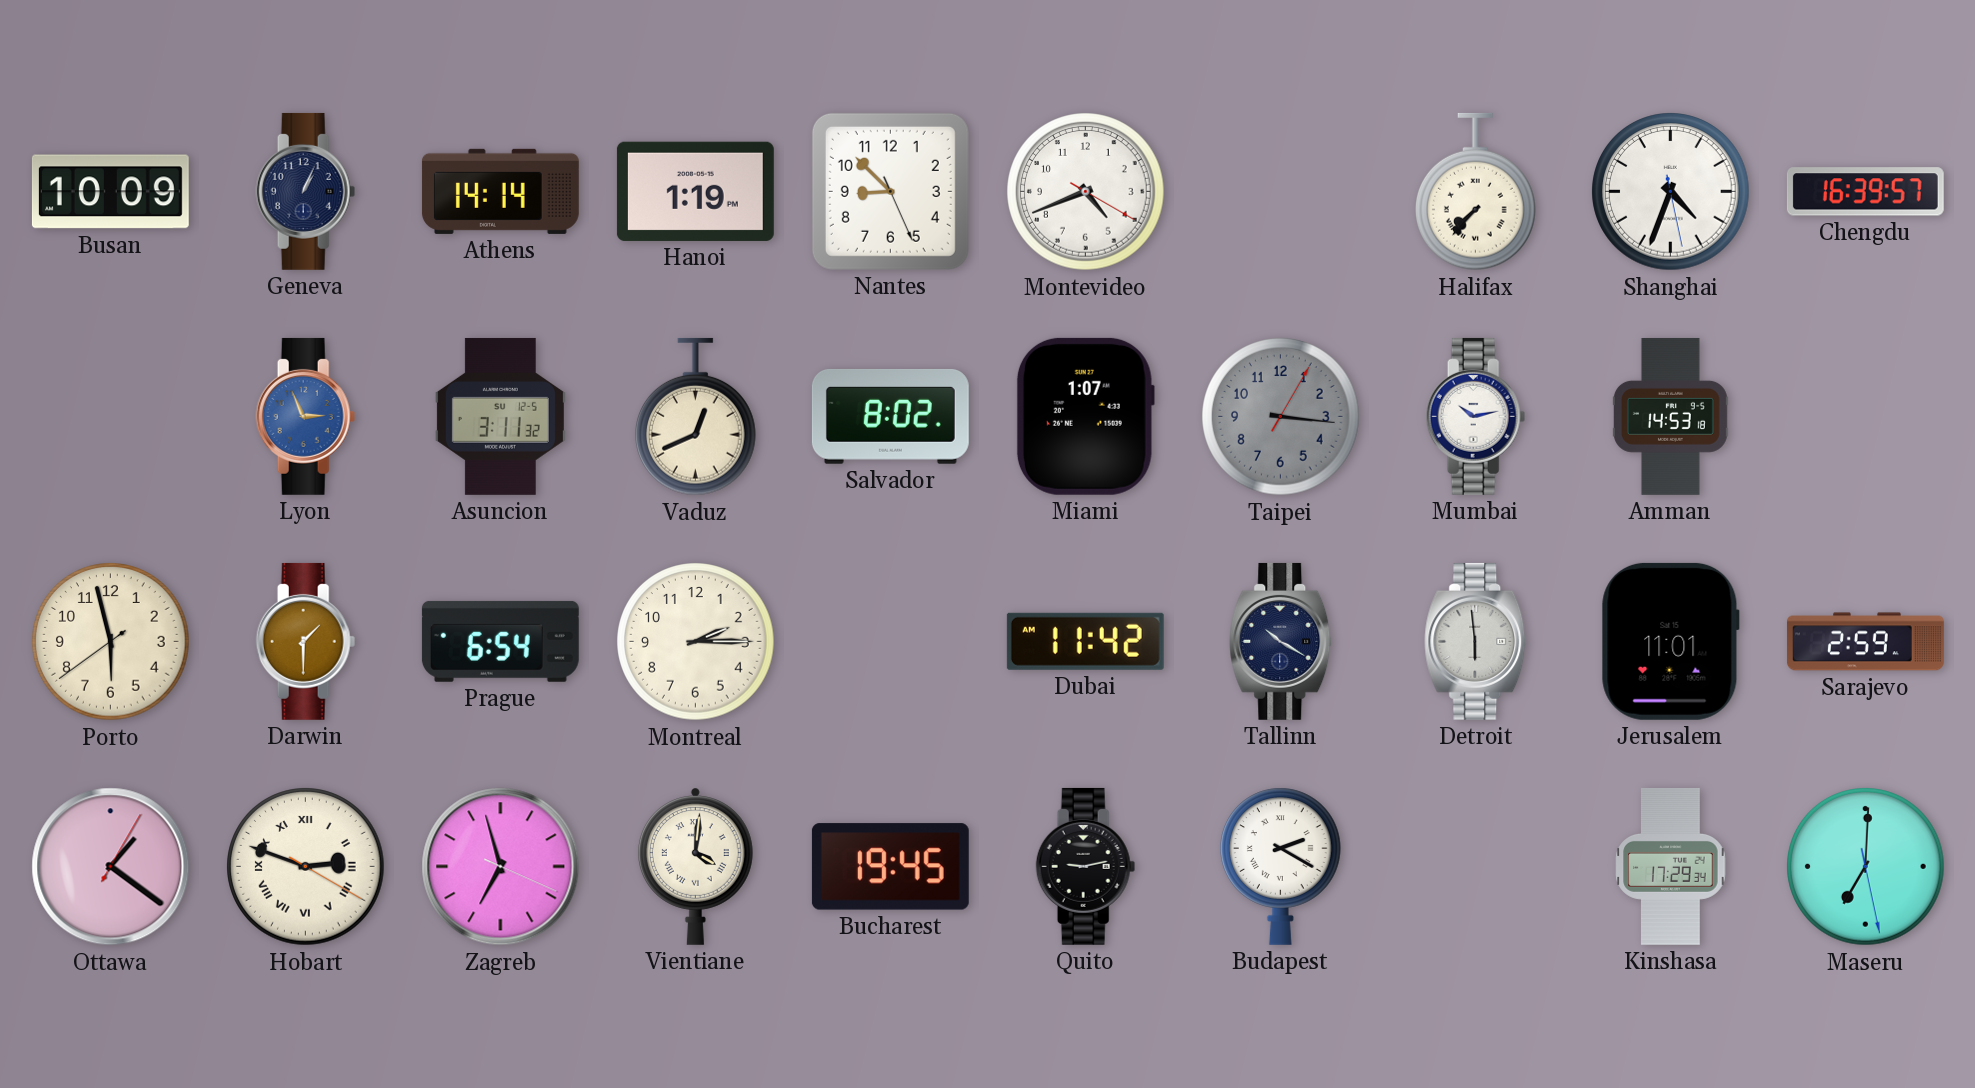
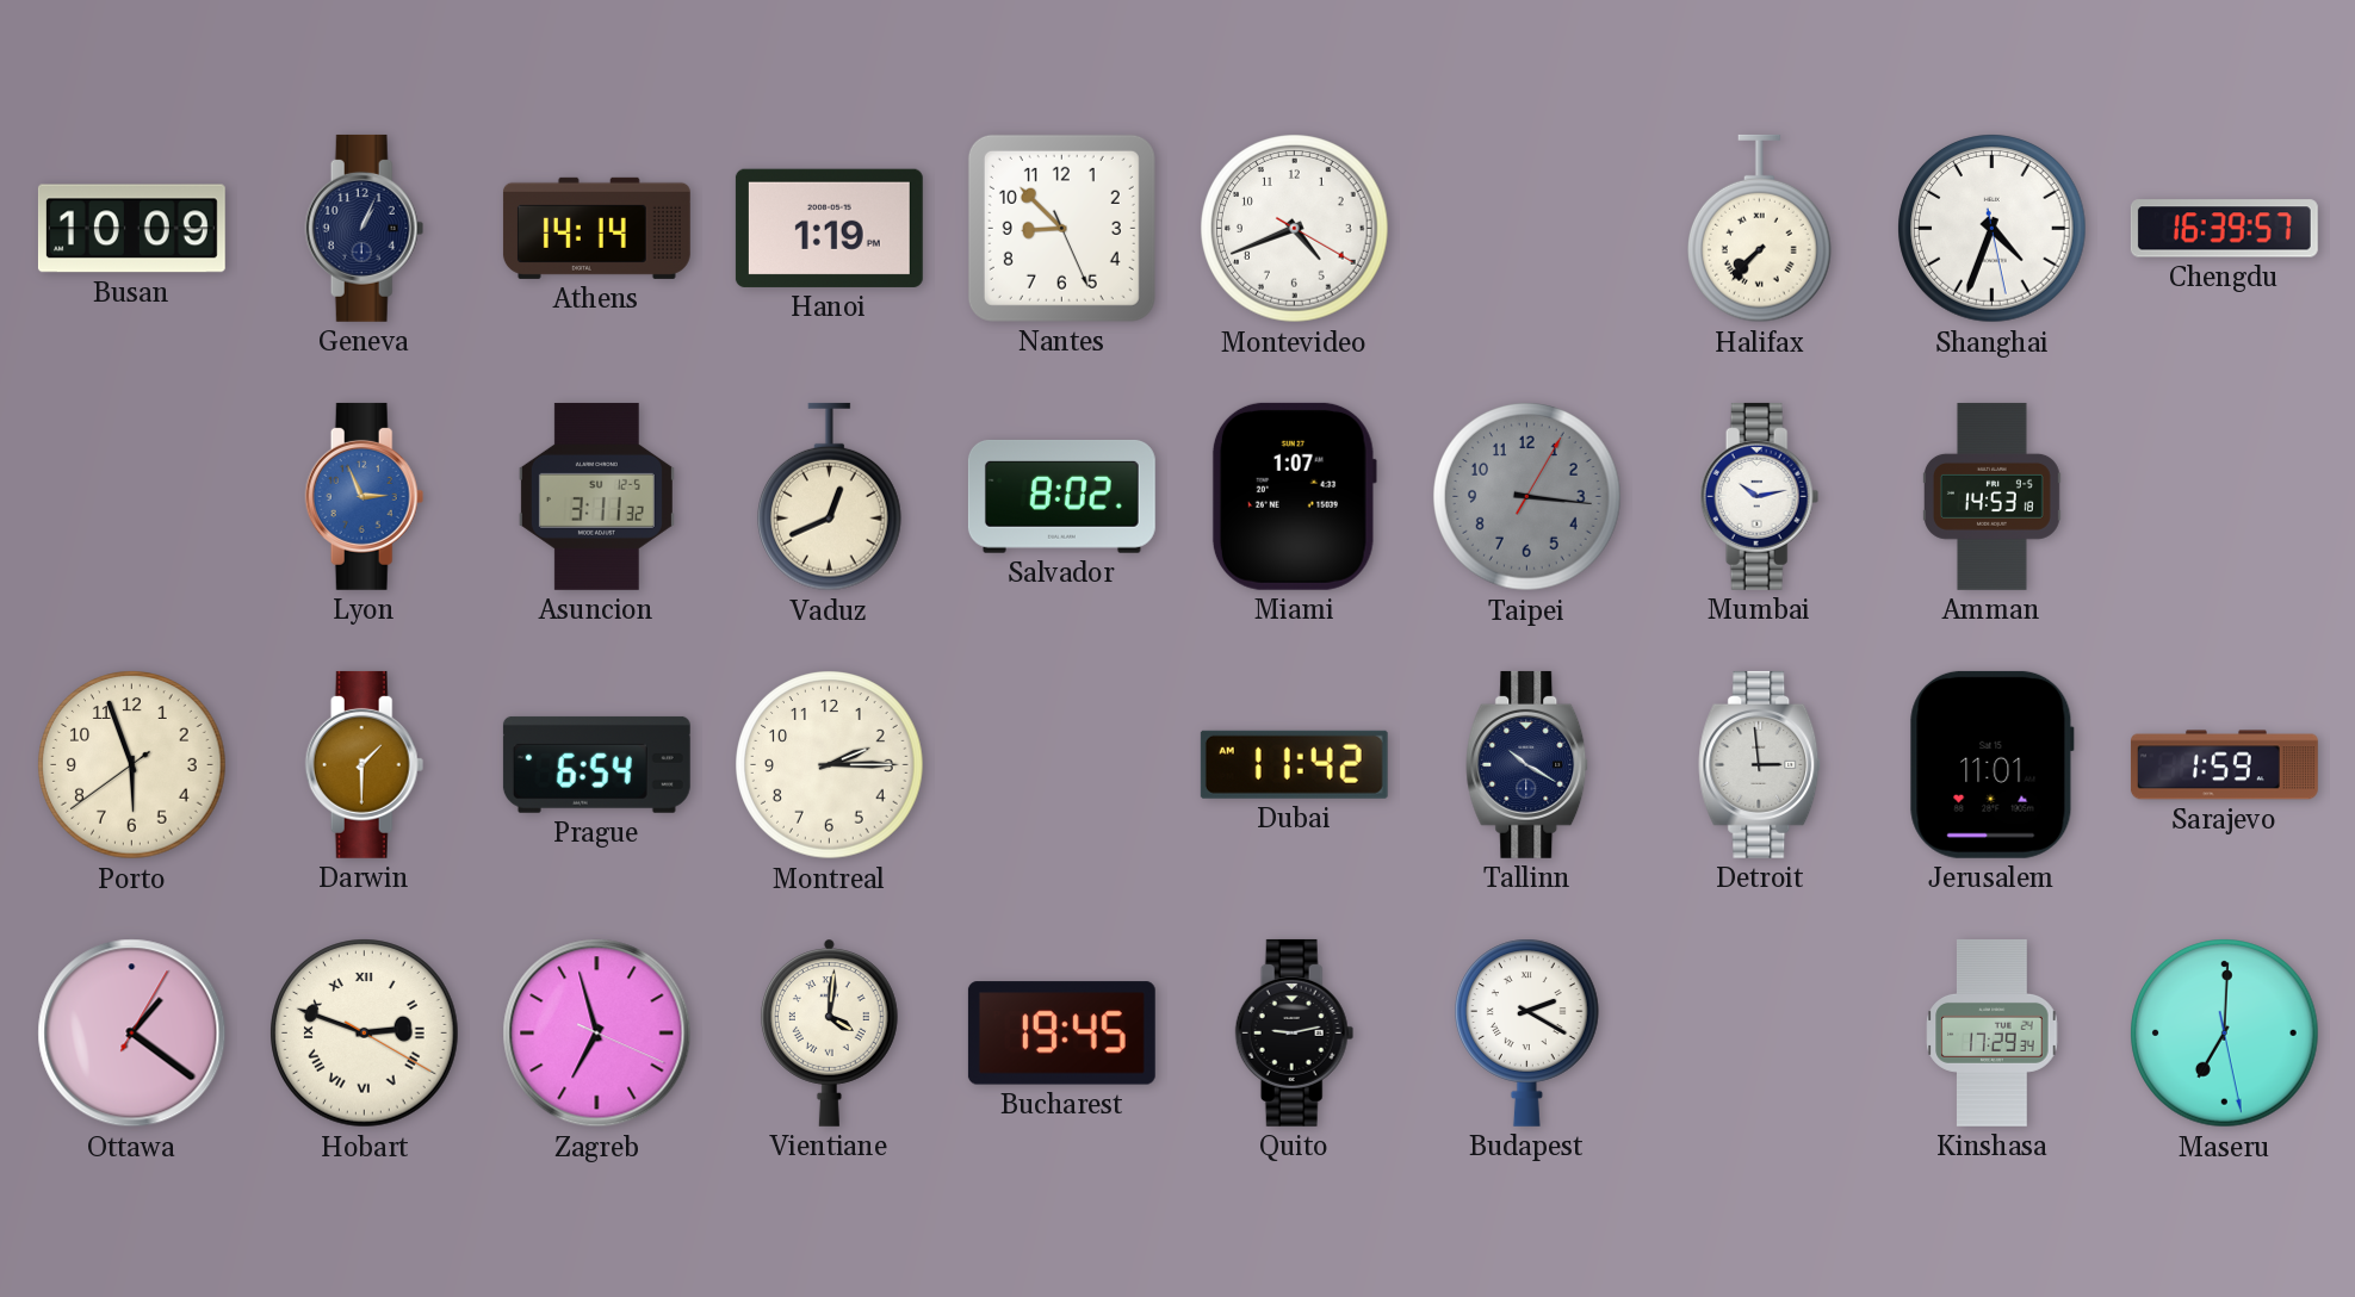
Porto: 5:57 -> 5:56
Detroit: 5:59 -> 2:59
Sarajevo: 2:59 -> 1:59
